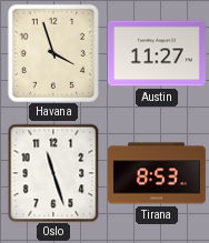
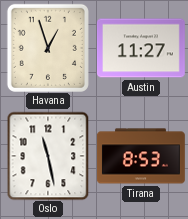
Havana: 3:57 -> 12:57
Oslo: 11:27 -> 11:28
